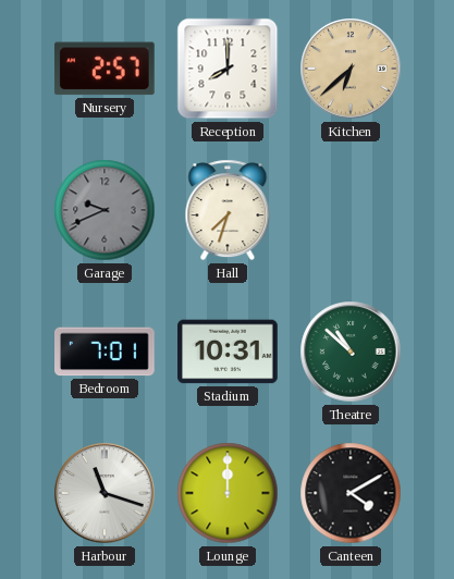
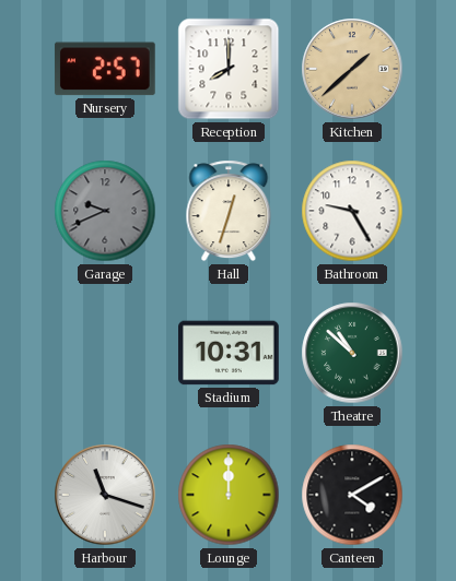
Kitchen: 6:38 -> 1:38
Hall: 7:33 -> 12:33
Bathroom: none -> 9:25
Bedroom: 7:01 -> none
